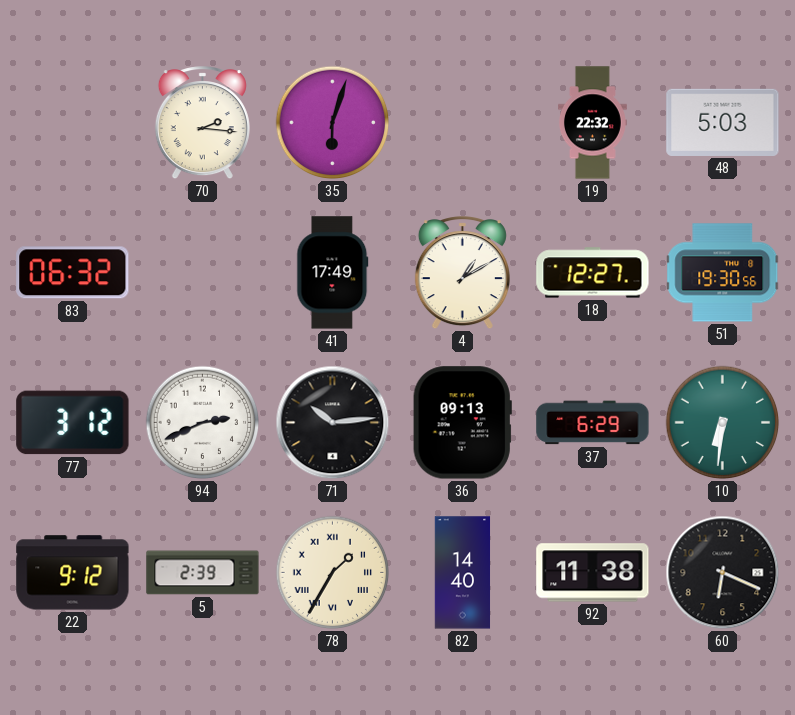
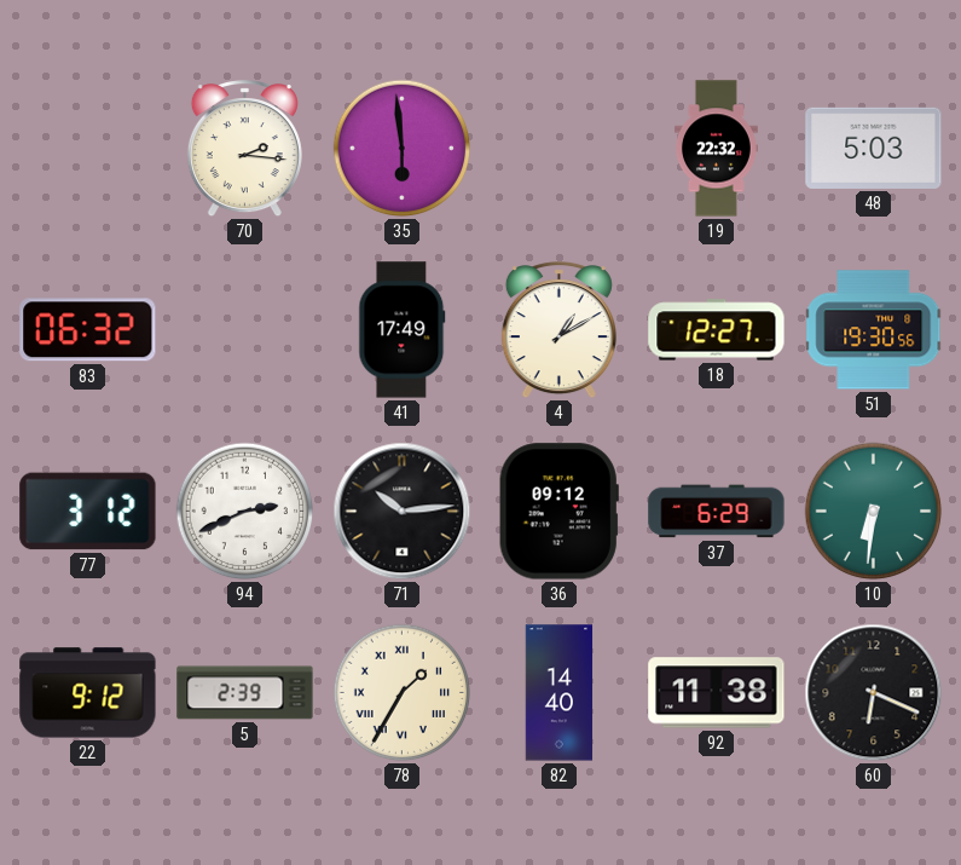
35: 6:03 -> 5:59
36: 09:13 -> 09:12
